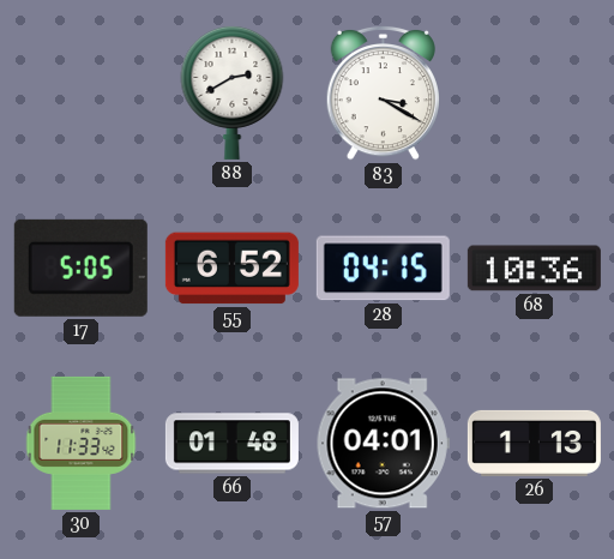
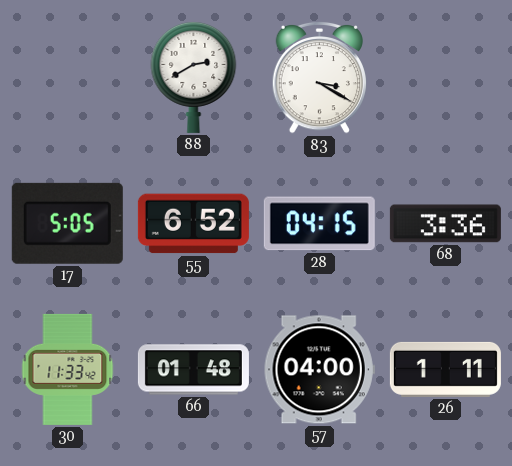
68: 10:36 -> 3:36
57: 04:01 -> 04:00
26: 1:13 -> 1:11
